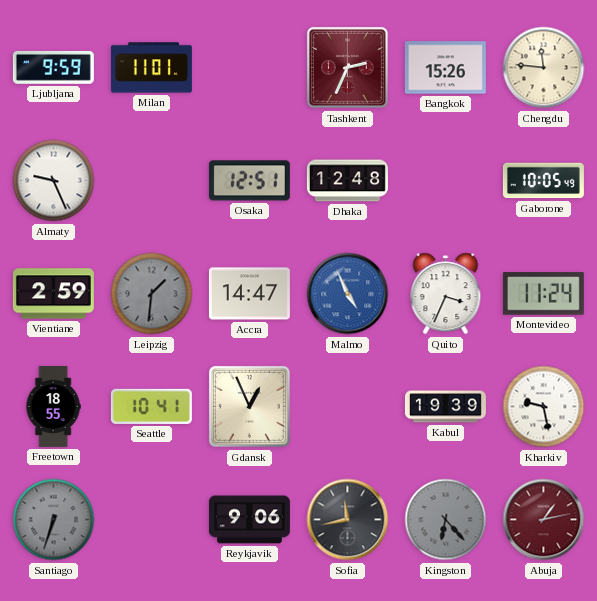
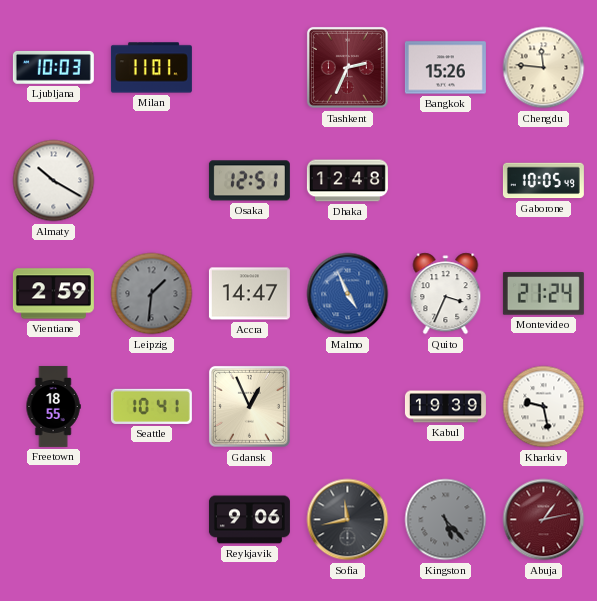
Ljubljana: 9:59 -> 10:03
Almaty: 9:26 -> 10:20
Montevideo: 11:24 -> 21:24
Santiago: 6:33 -> none
Kingston: 6:23 -> 5:23
